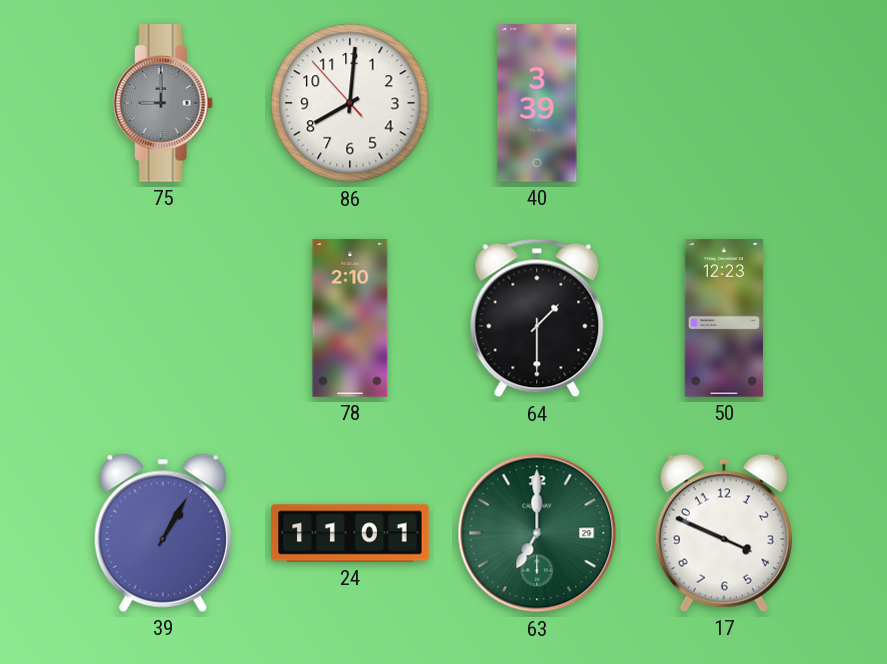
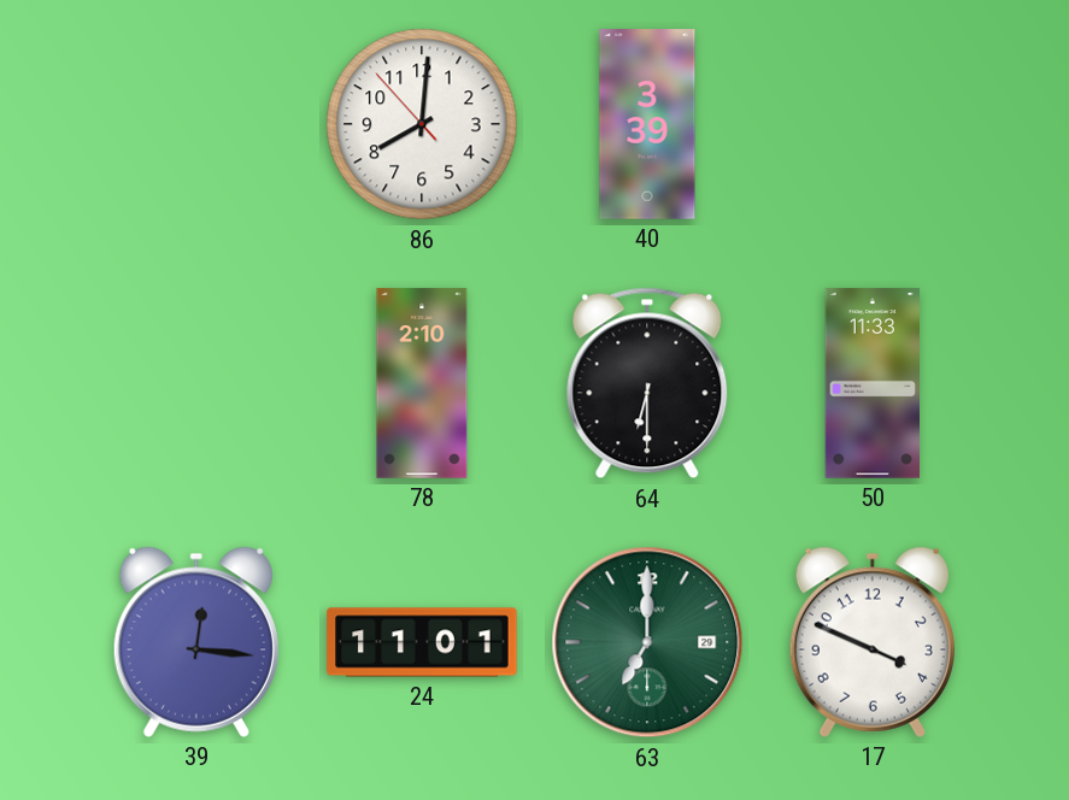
75: 9:00 -> none
64: 1:30 -> 6:30
50: 12:23 -> 11:33
39: 1:05 -> 12:16
